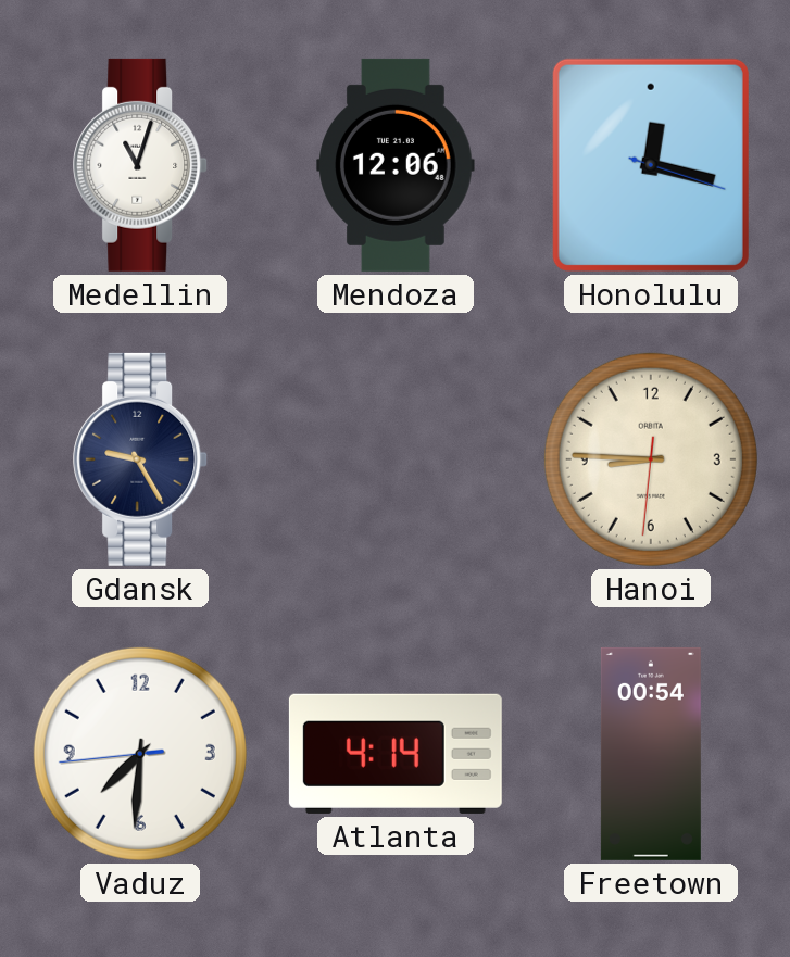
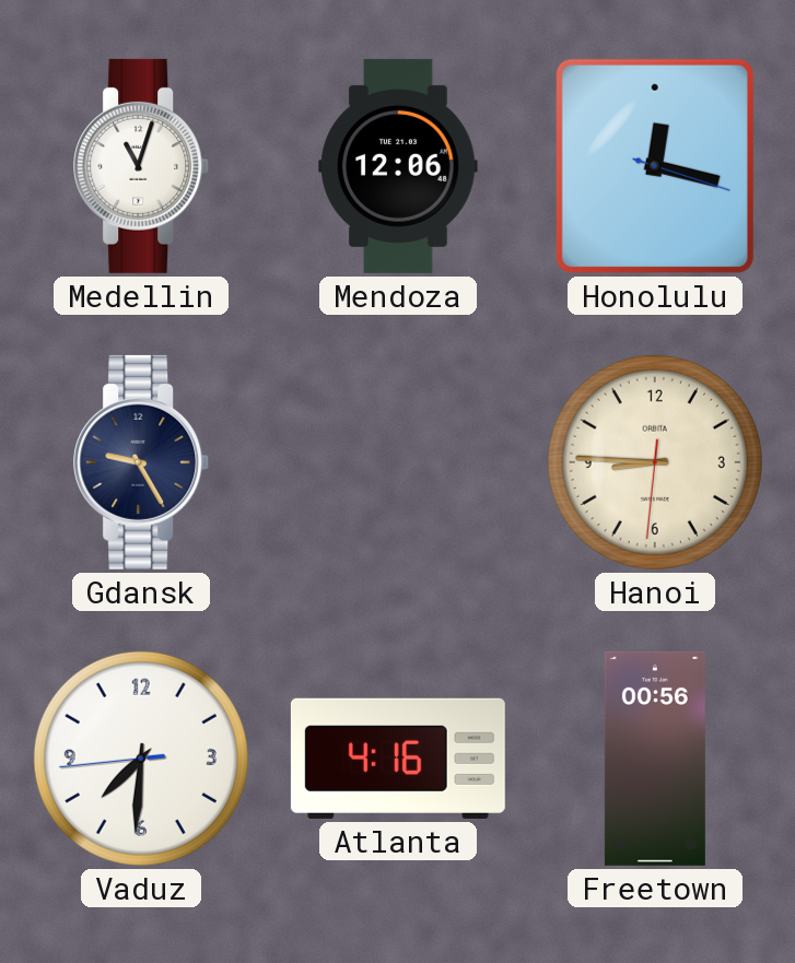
Atlanta: 4:14 -> 4:16
Freetown: 00:54 -> 00:56
